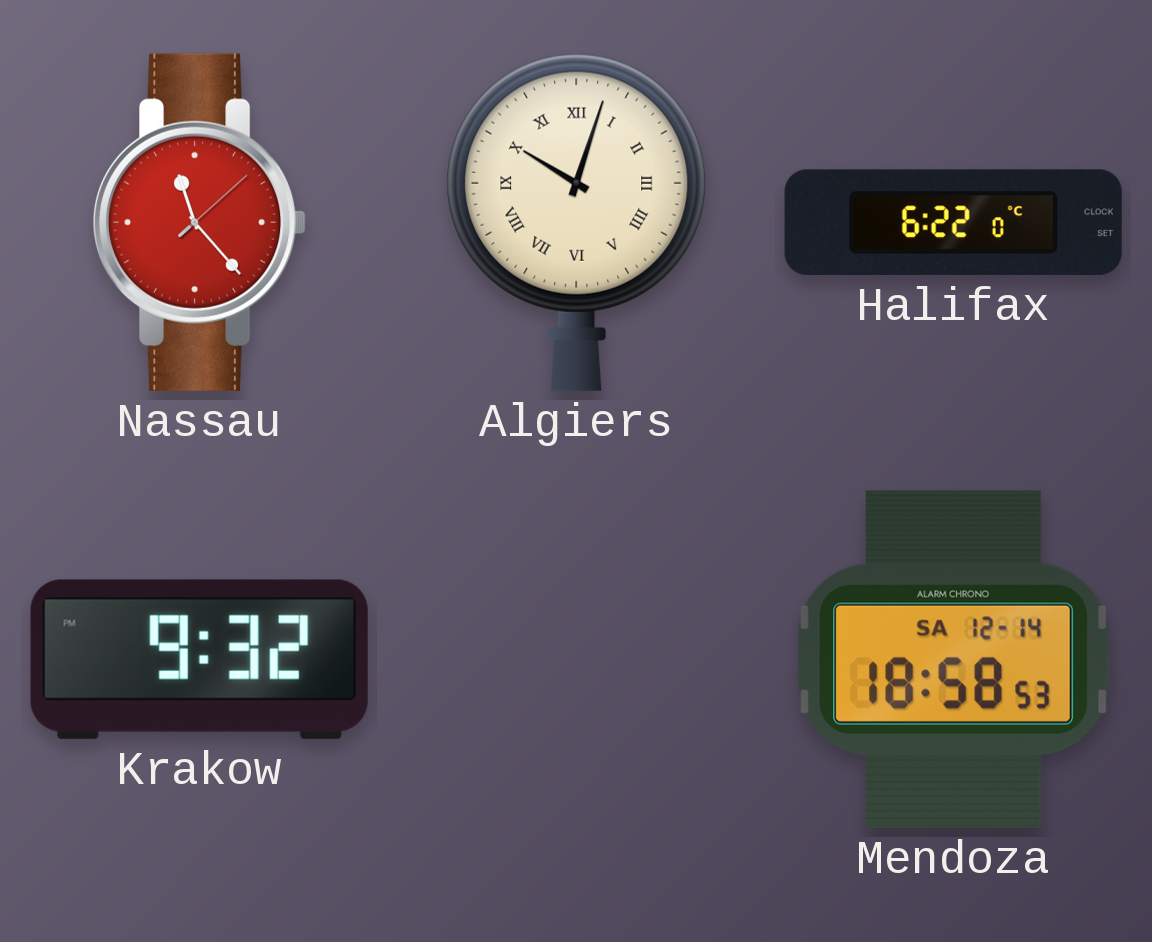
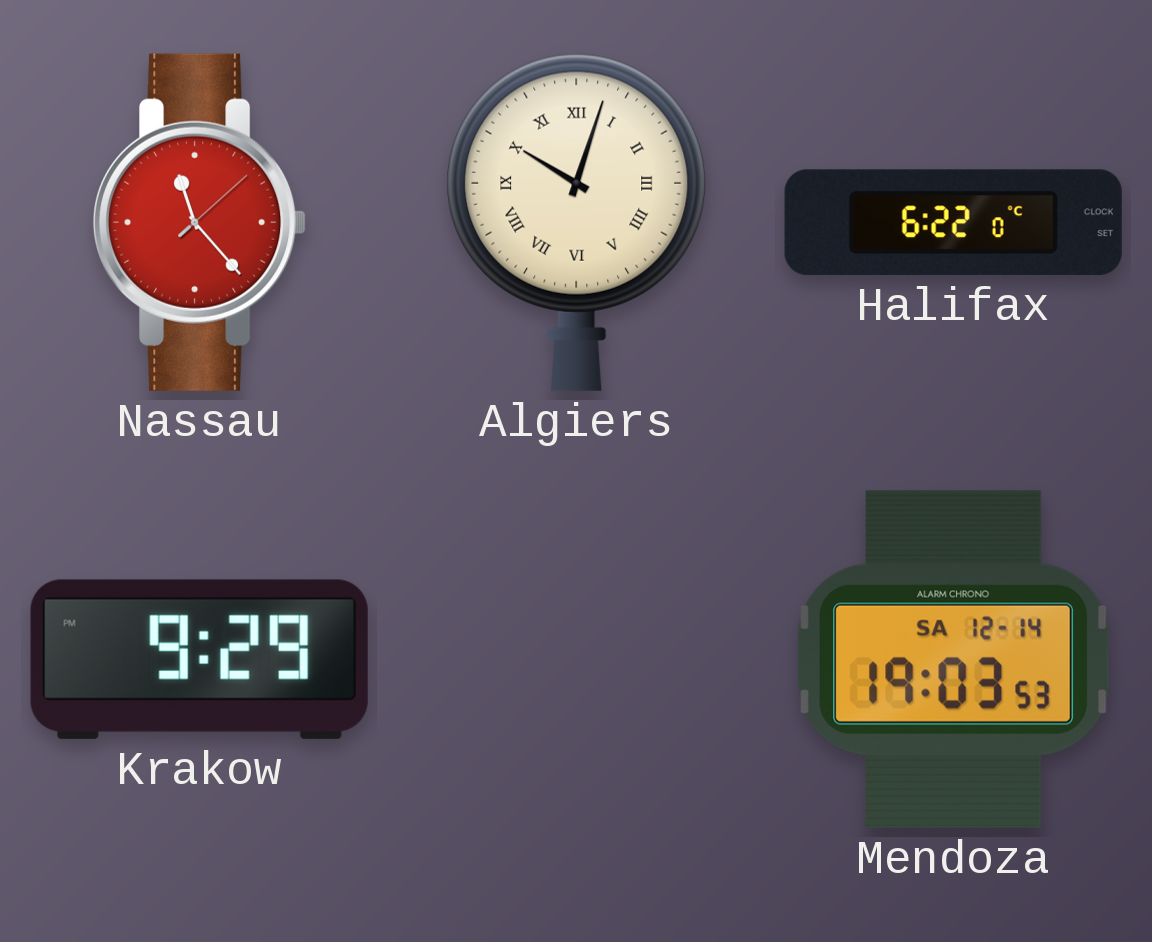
Krakow: 9:32 -> 9:29
Mendoza: 18:58 -> 19:03
